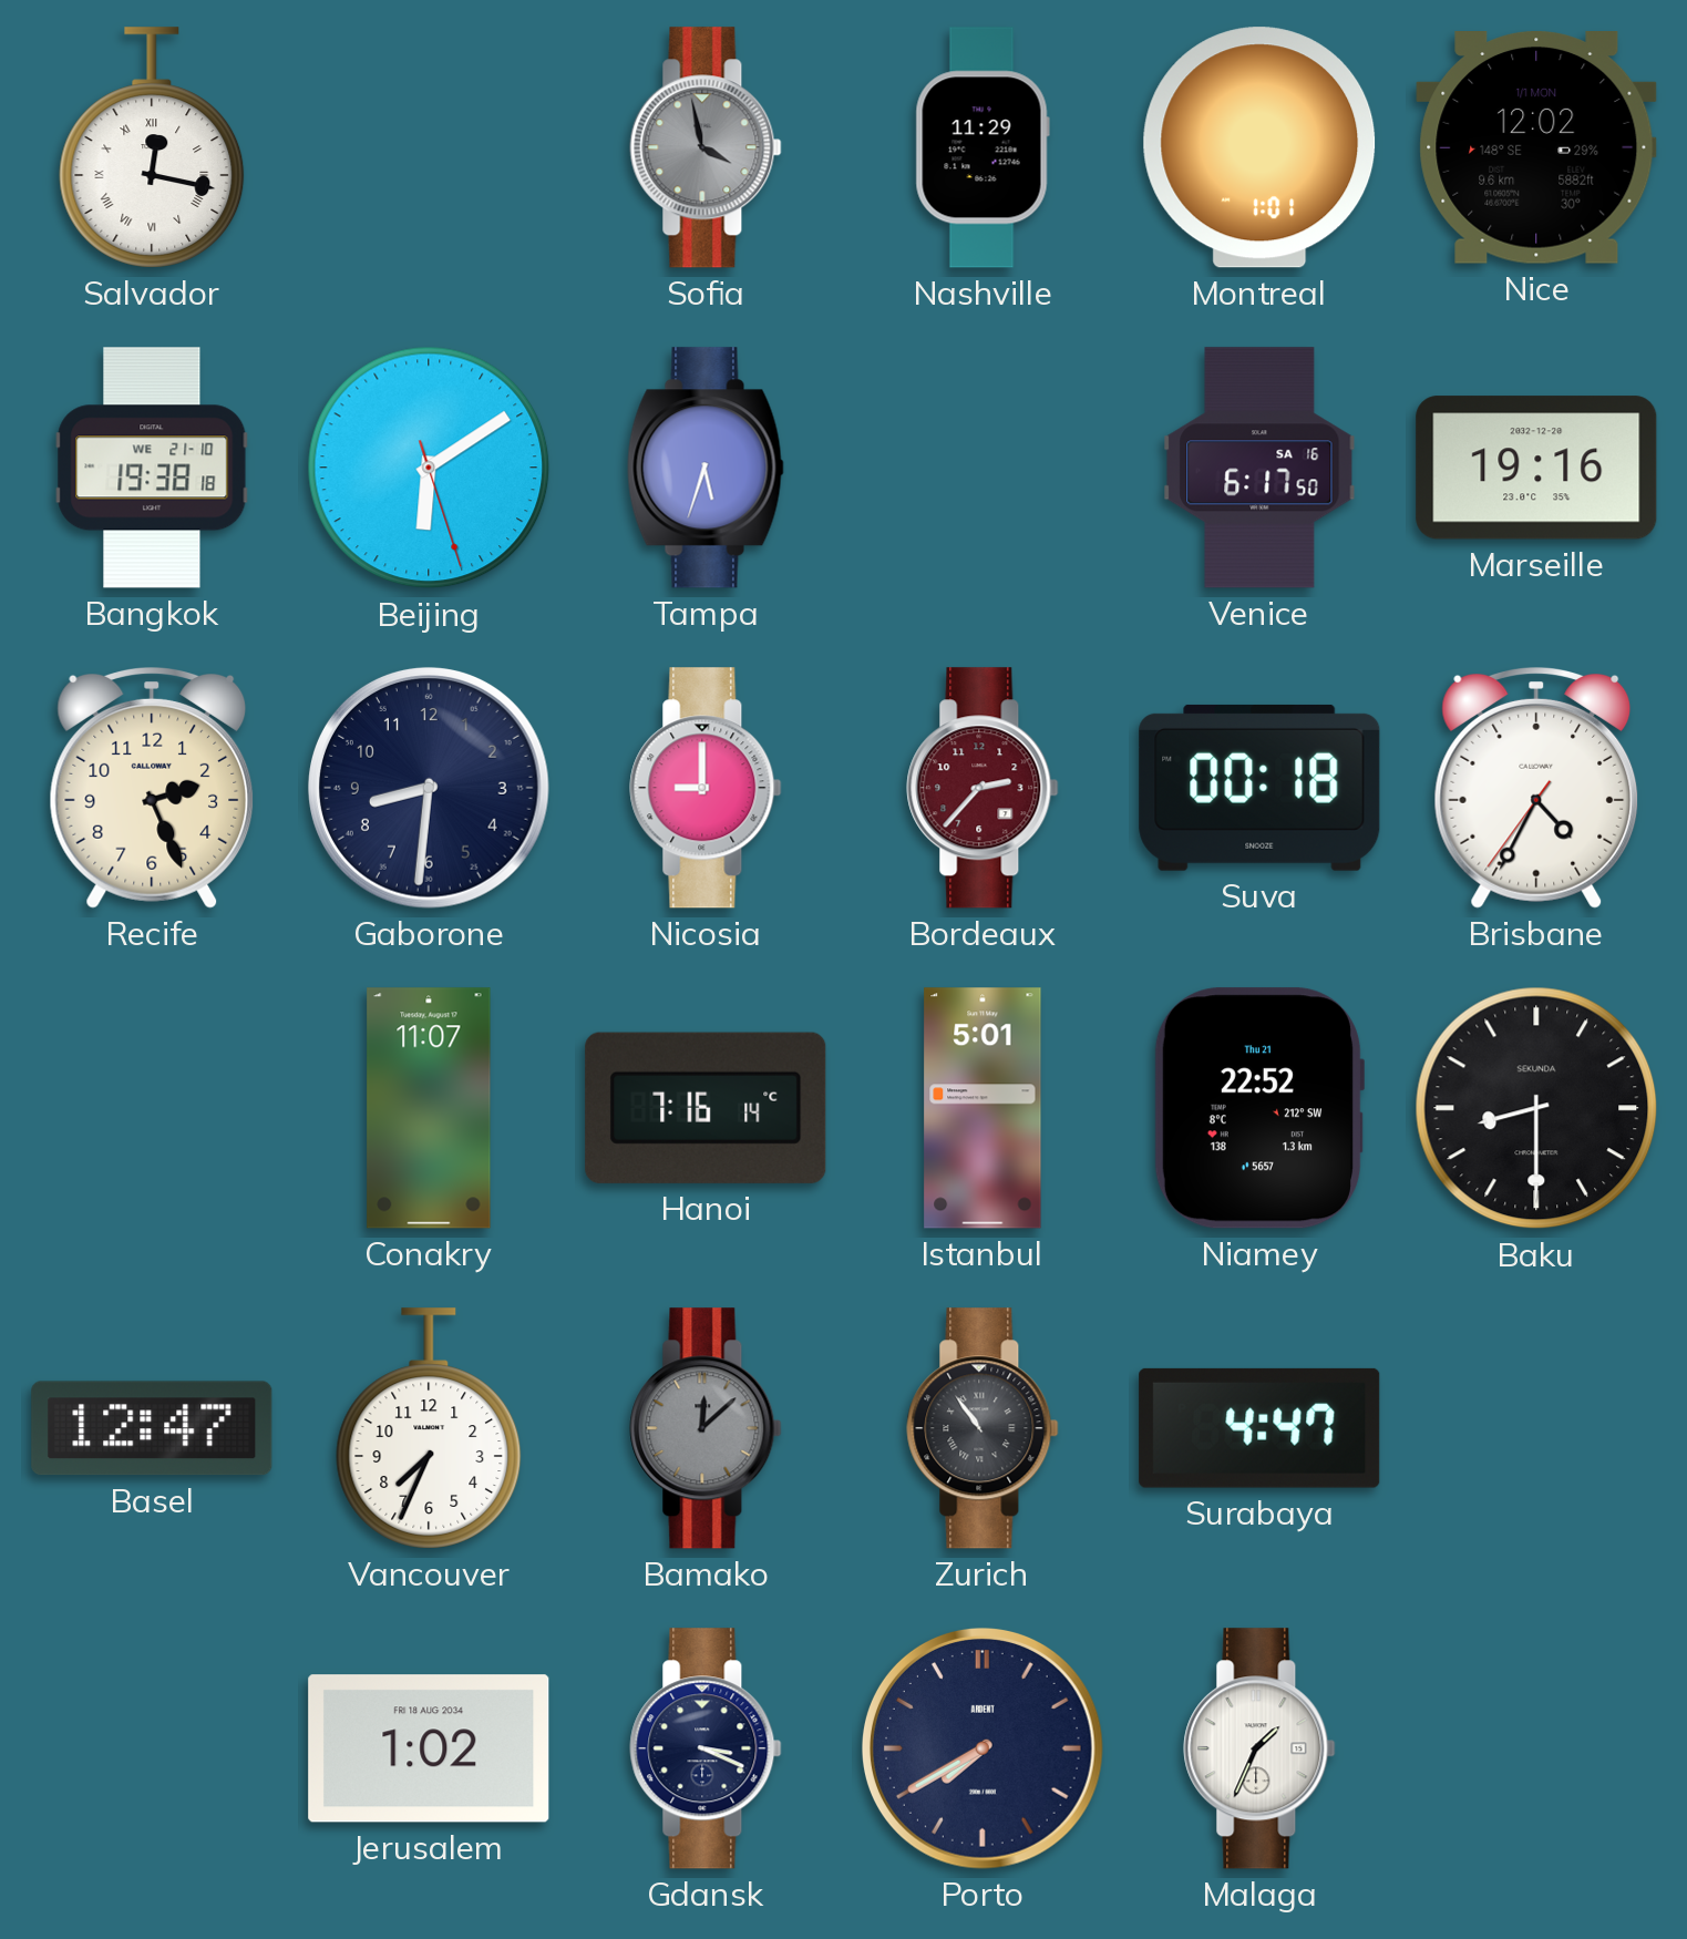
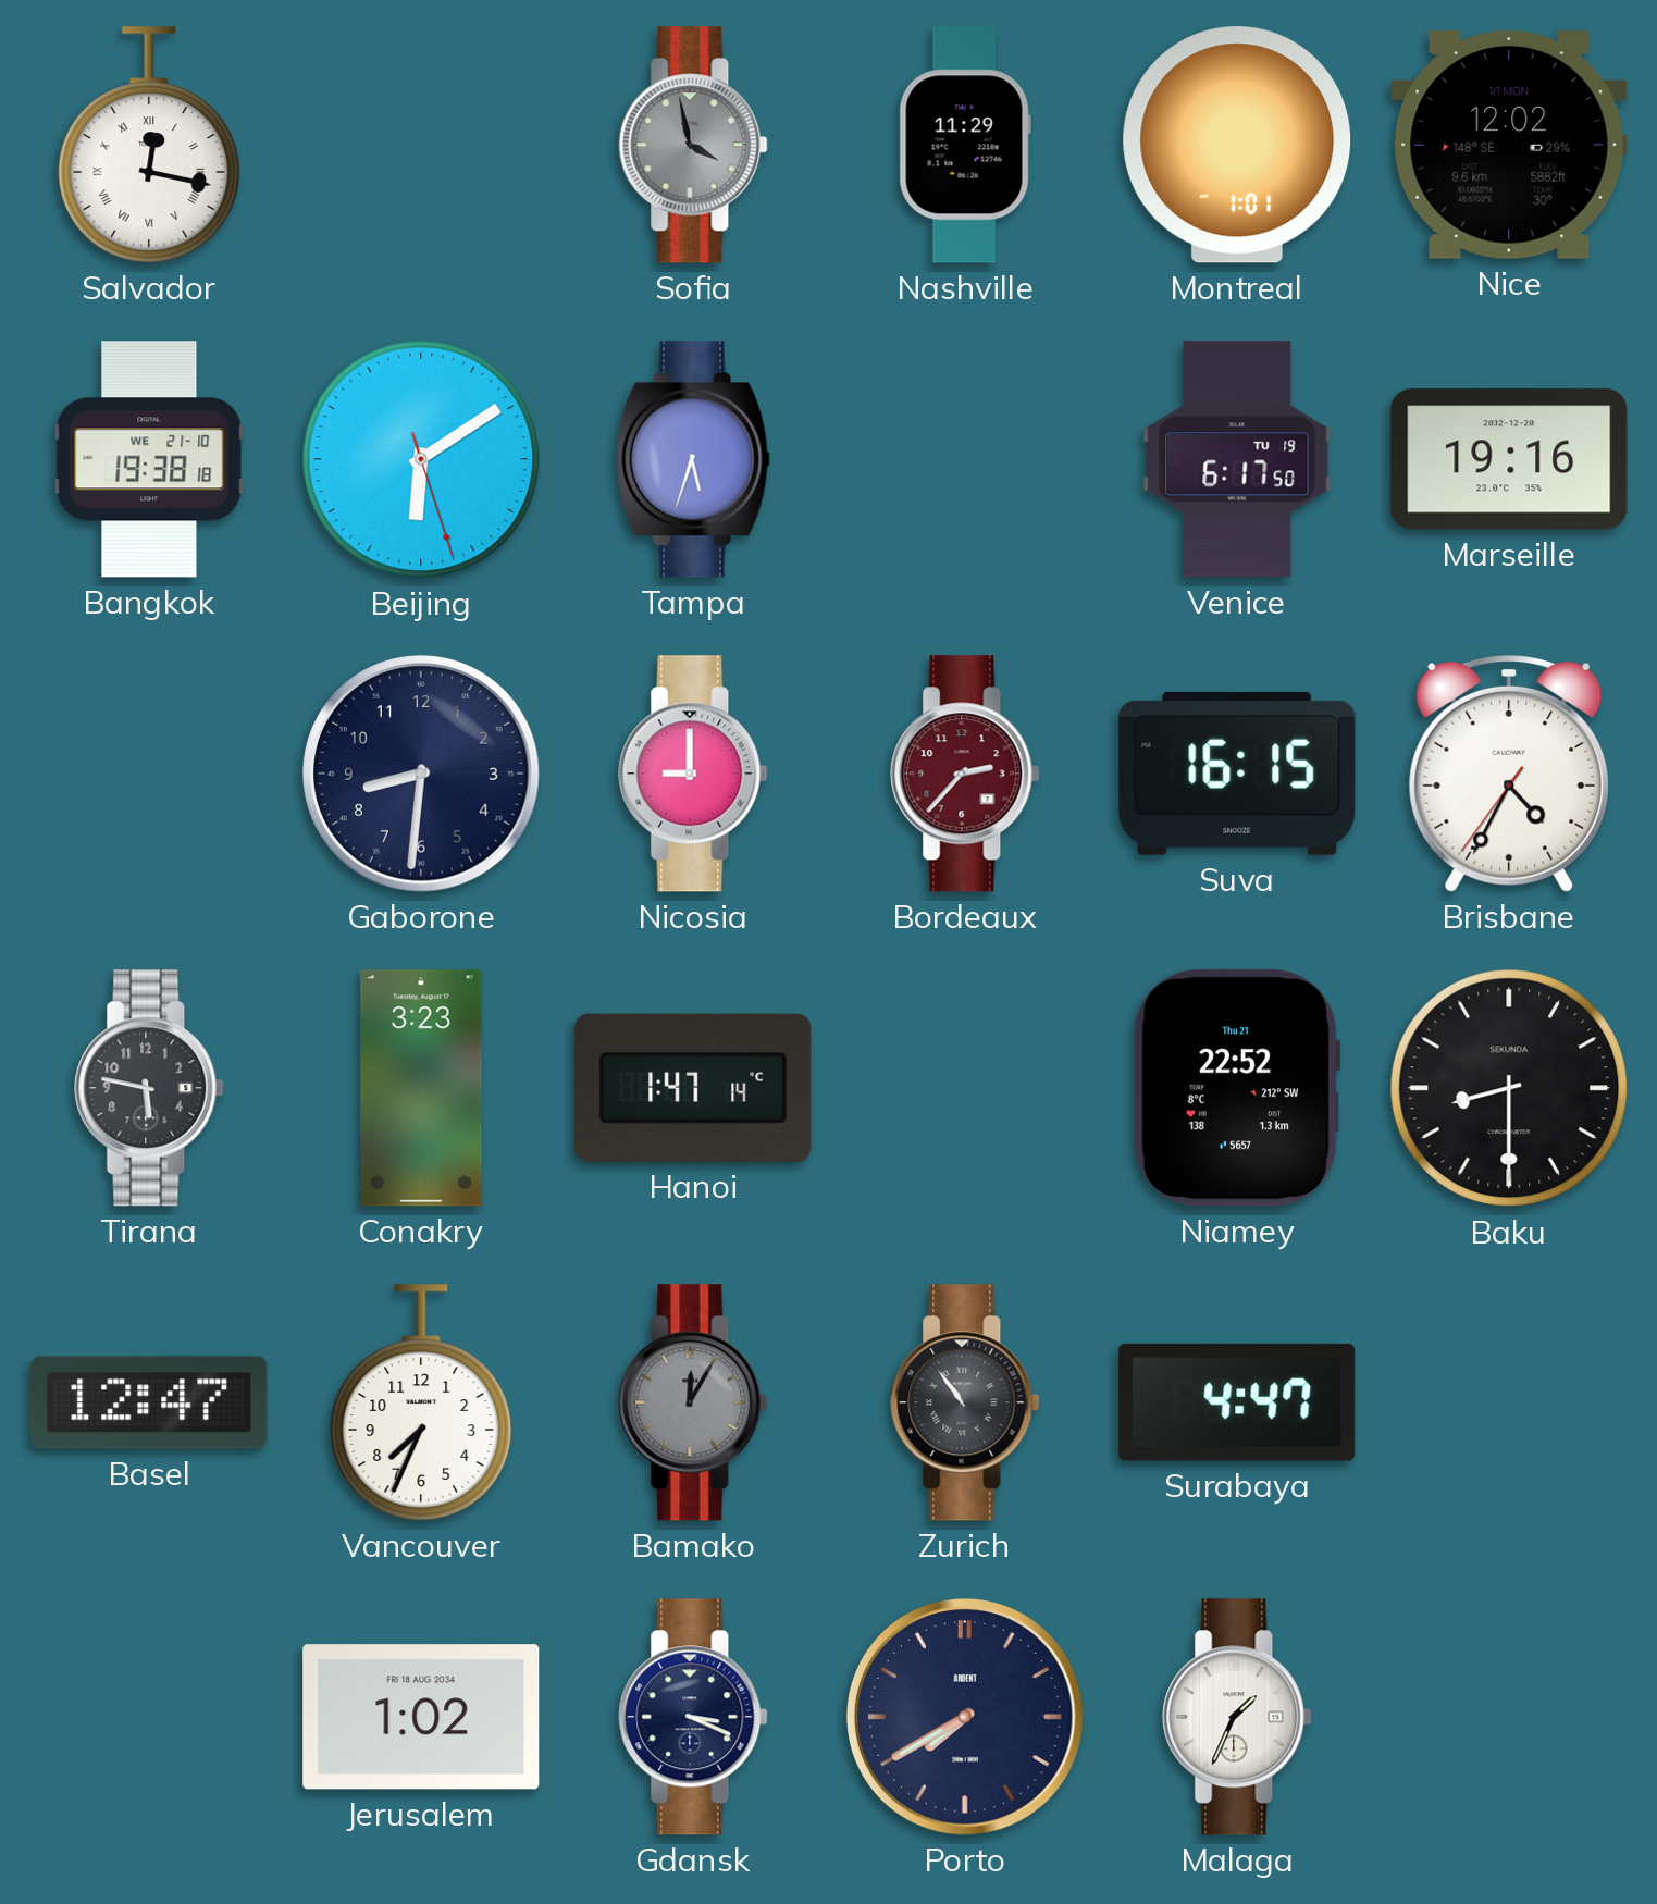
Venice date: SA 16 -> TU 19
Recife: 2:26 -> none
Suva: 00:18 -> 16:15
Tirana: none -> 5:47
Conakry: 11:07 -> 3:23
Hanoi: 7:16 -> 1:47
Istanbul: 5:01 -> none
Bamako: 12:08 -> 12:05
